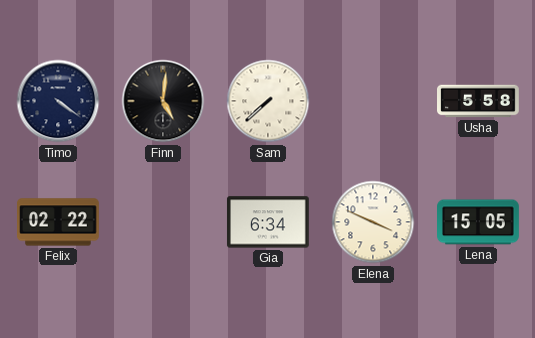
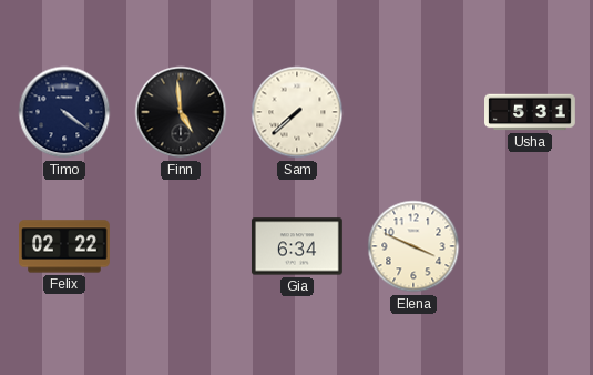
Finn: 5:01 -> 4:59
Usha: 5:58 -> 5:31
Lena: 15:05 -> none
